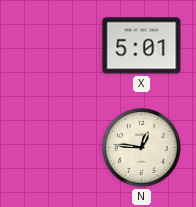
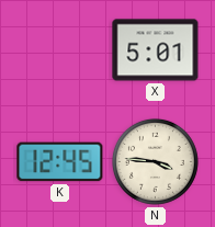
K: none -> 12:45
N: 12:46 -> 3:46
